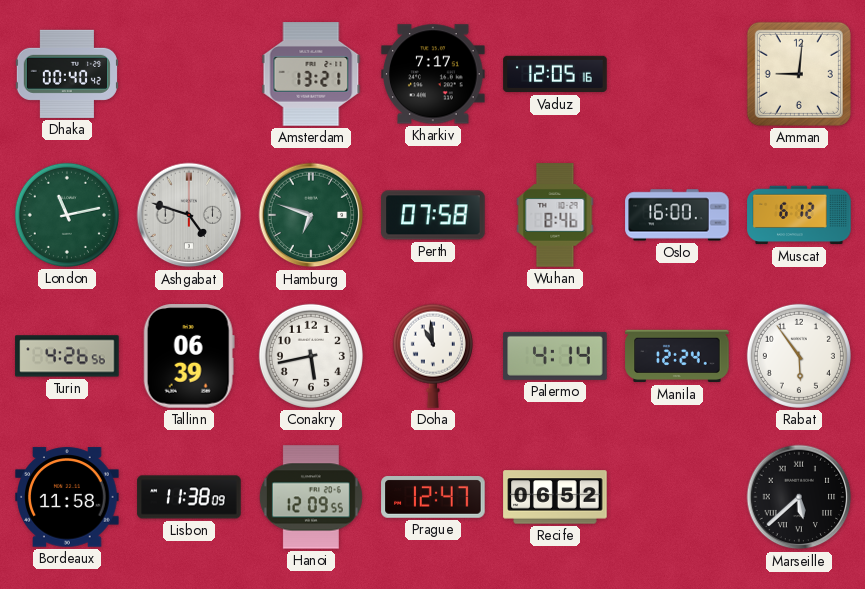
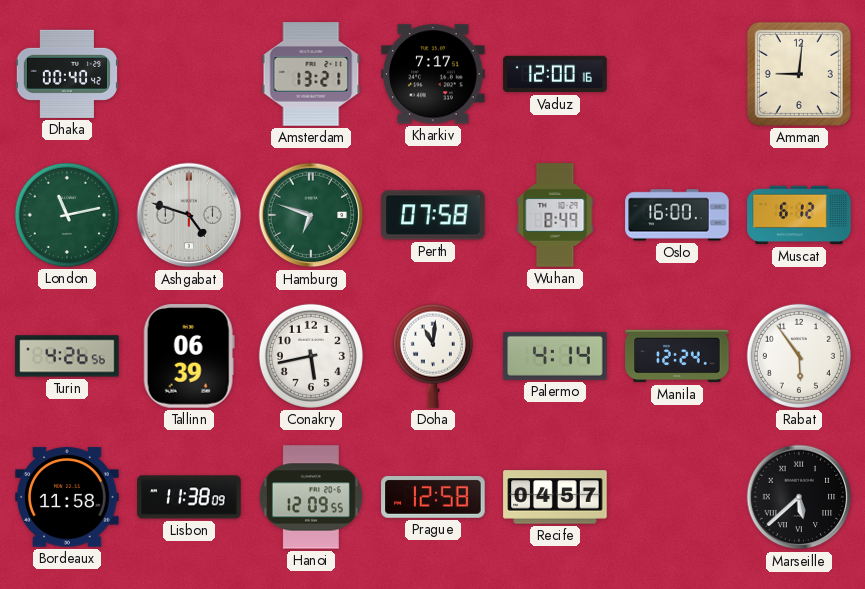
Vaduz: 12:05 -> 12:00
Wuhan: 8:46 -> 8:49
Doha: 10:59 -> 11:01
Prague: 12:47 -> 12:58
Recife: 06:52 -> 04:57
